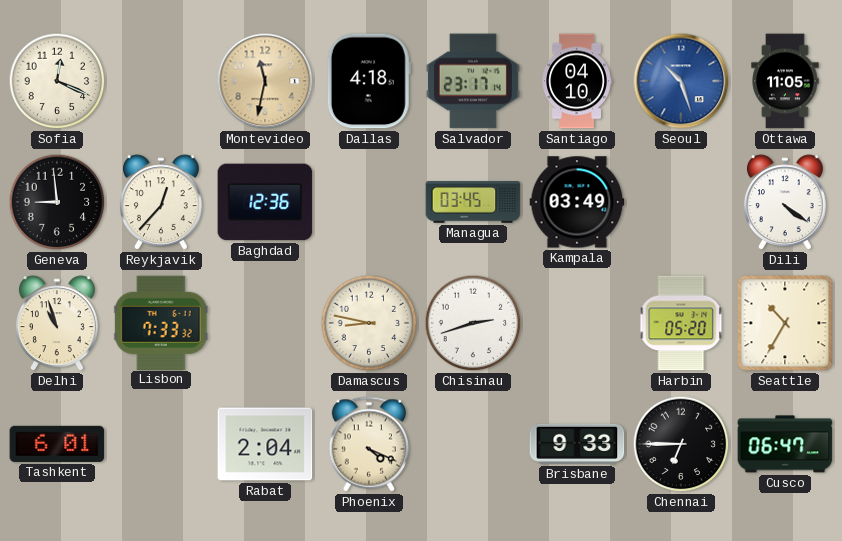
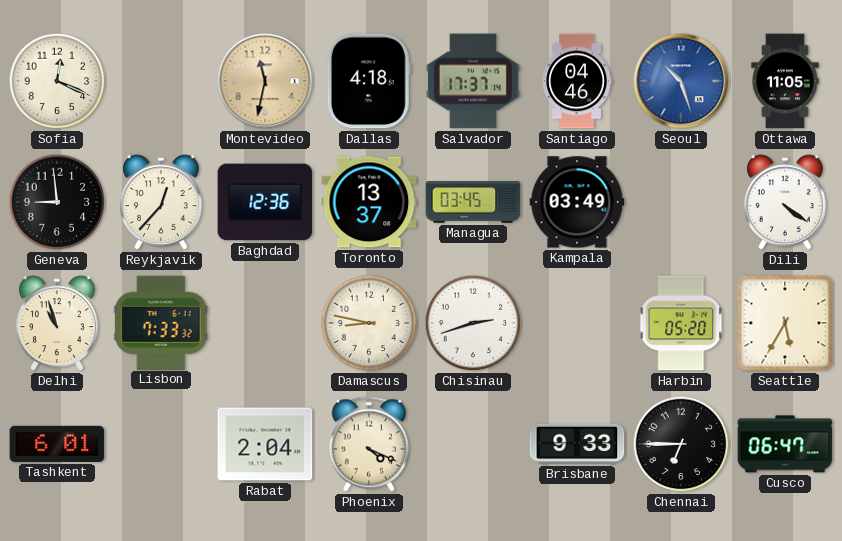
Salvador: 23:17 -> 17:37
Santiago: 04:10 -> 04:46
Toronto: none -> 13:37
Seattle: 10:35 -> 5:35
